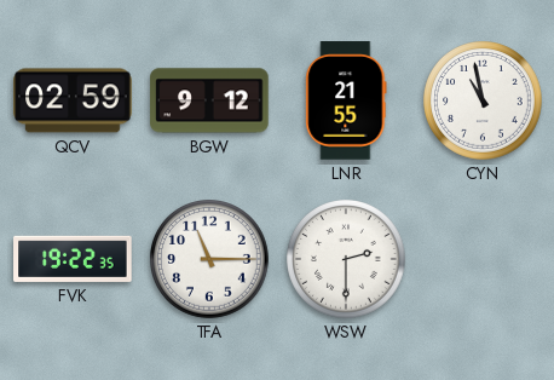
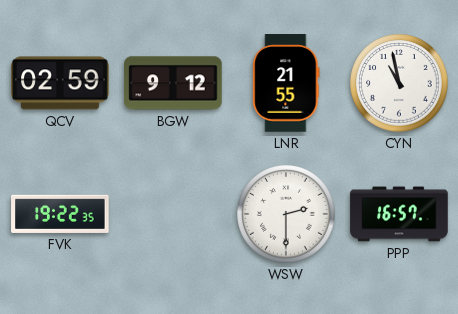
TFA: 11:15 -> none
PPP: none -> 16:57
